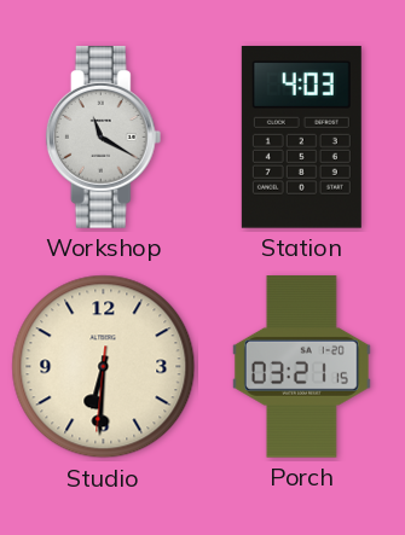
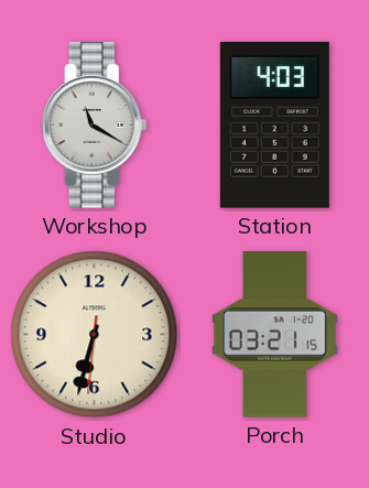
Studio: 6:30 -> 6:32
